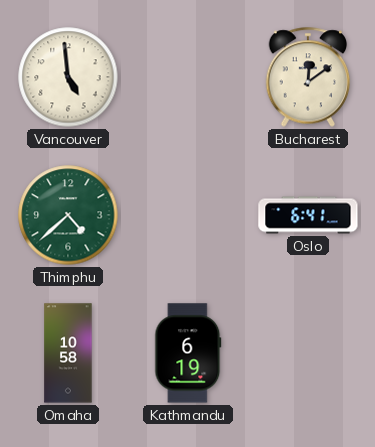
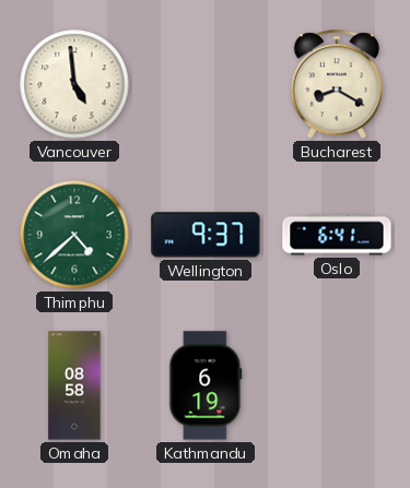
Bucharest: 12:09 -> 8:20
Wellington: none -> 9:37
Omaha: 10:58 -> 08:58
